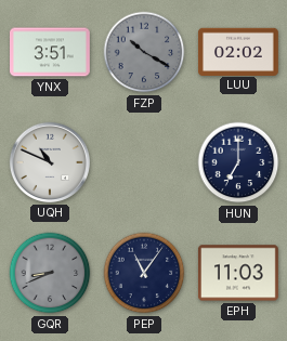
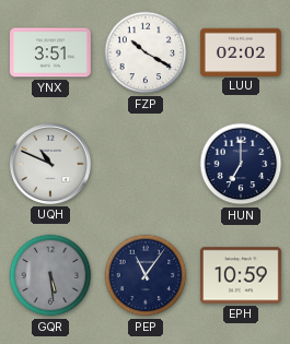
FZP dial: grey -> white
GQR: 8:41 -> 5:29
EPH: 11:03 -> 10:59
